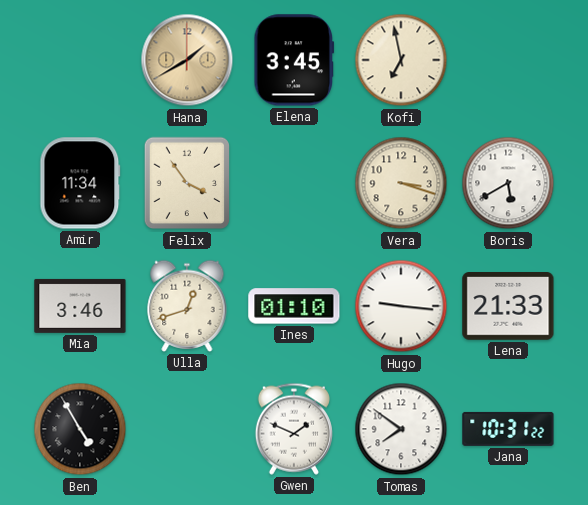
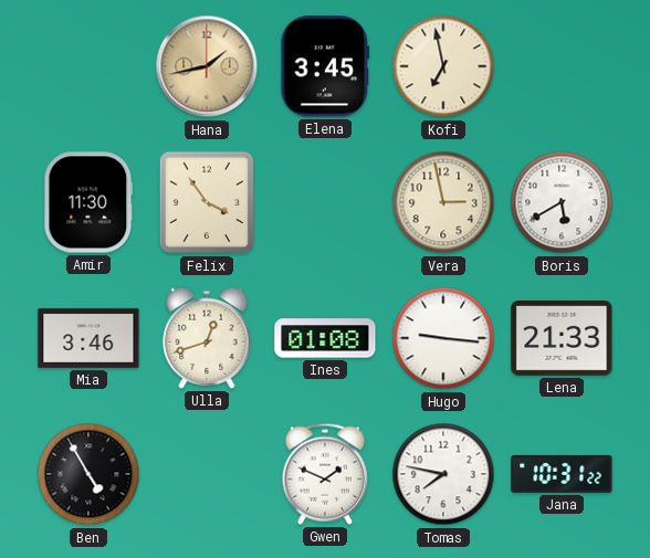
Hana: 1:40 -> 1:43
Amir: 11:34 -> 11:30
Vera: 3:18 -> 2:58
Ines: 01:10 -> 01:08
Tomas: 7:51 -> 7:47
